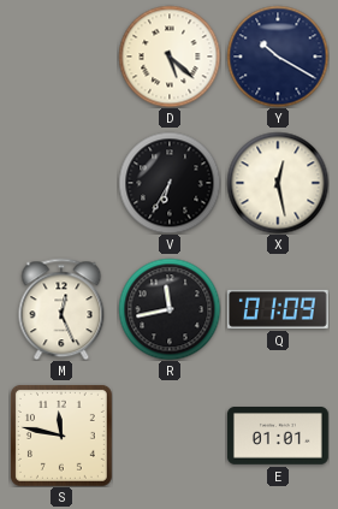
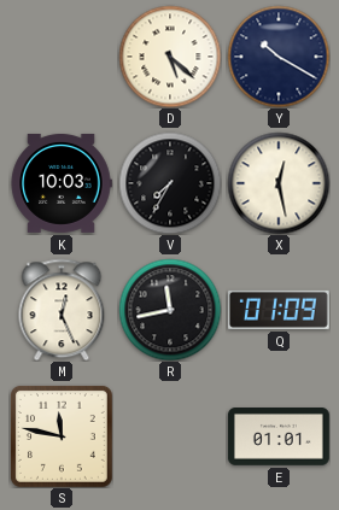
K: none -> 10:03
V: 6:35 -> 7:35
